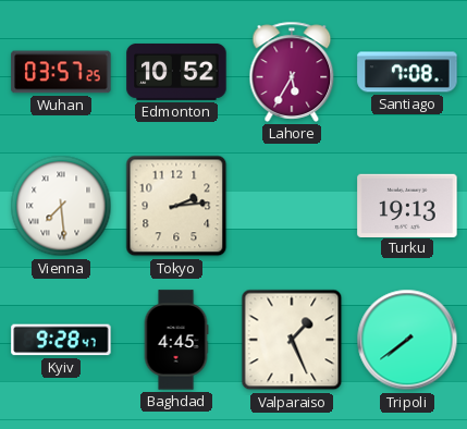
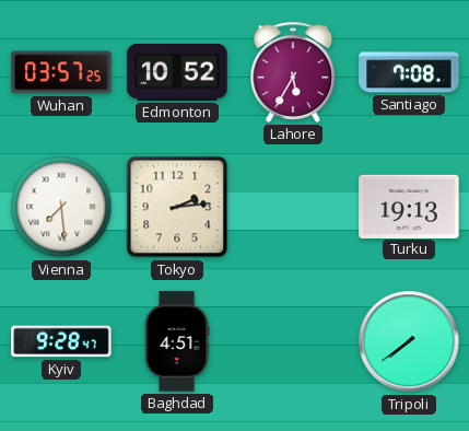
Baghdad: 4:45 -> 4:51
Valparaiso: 1:26 -> none
